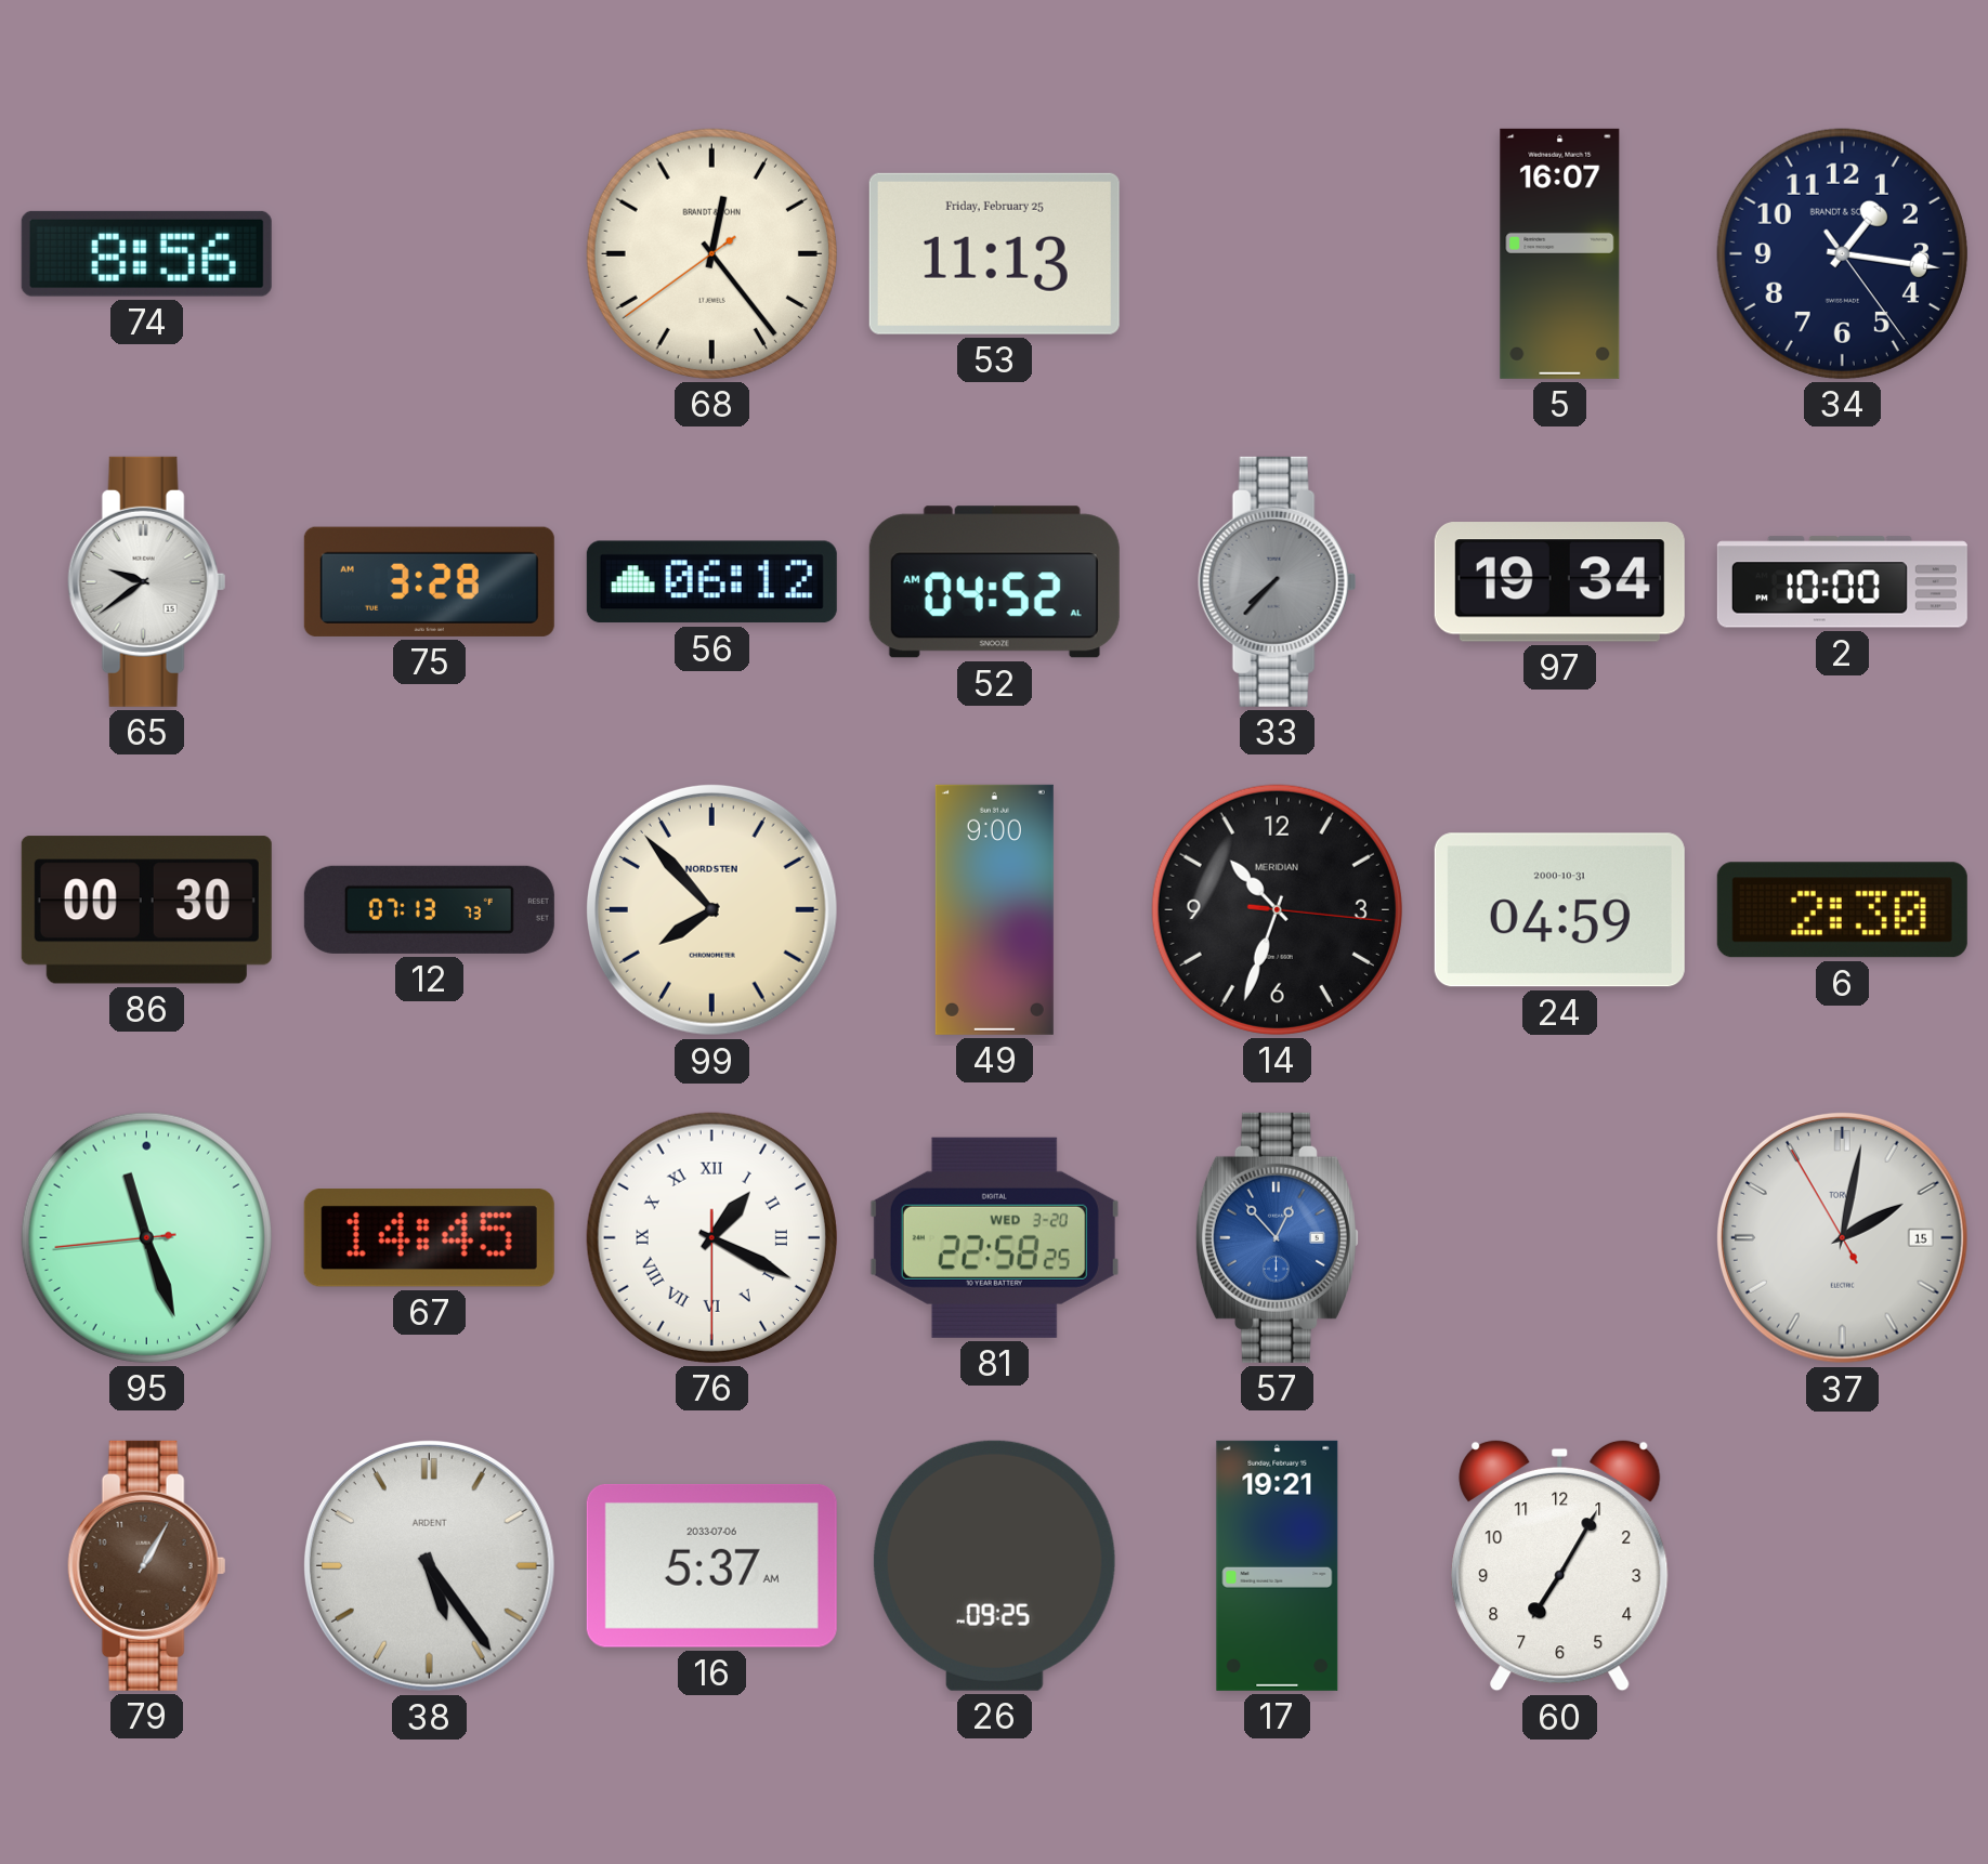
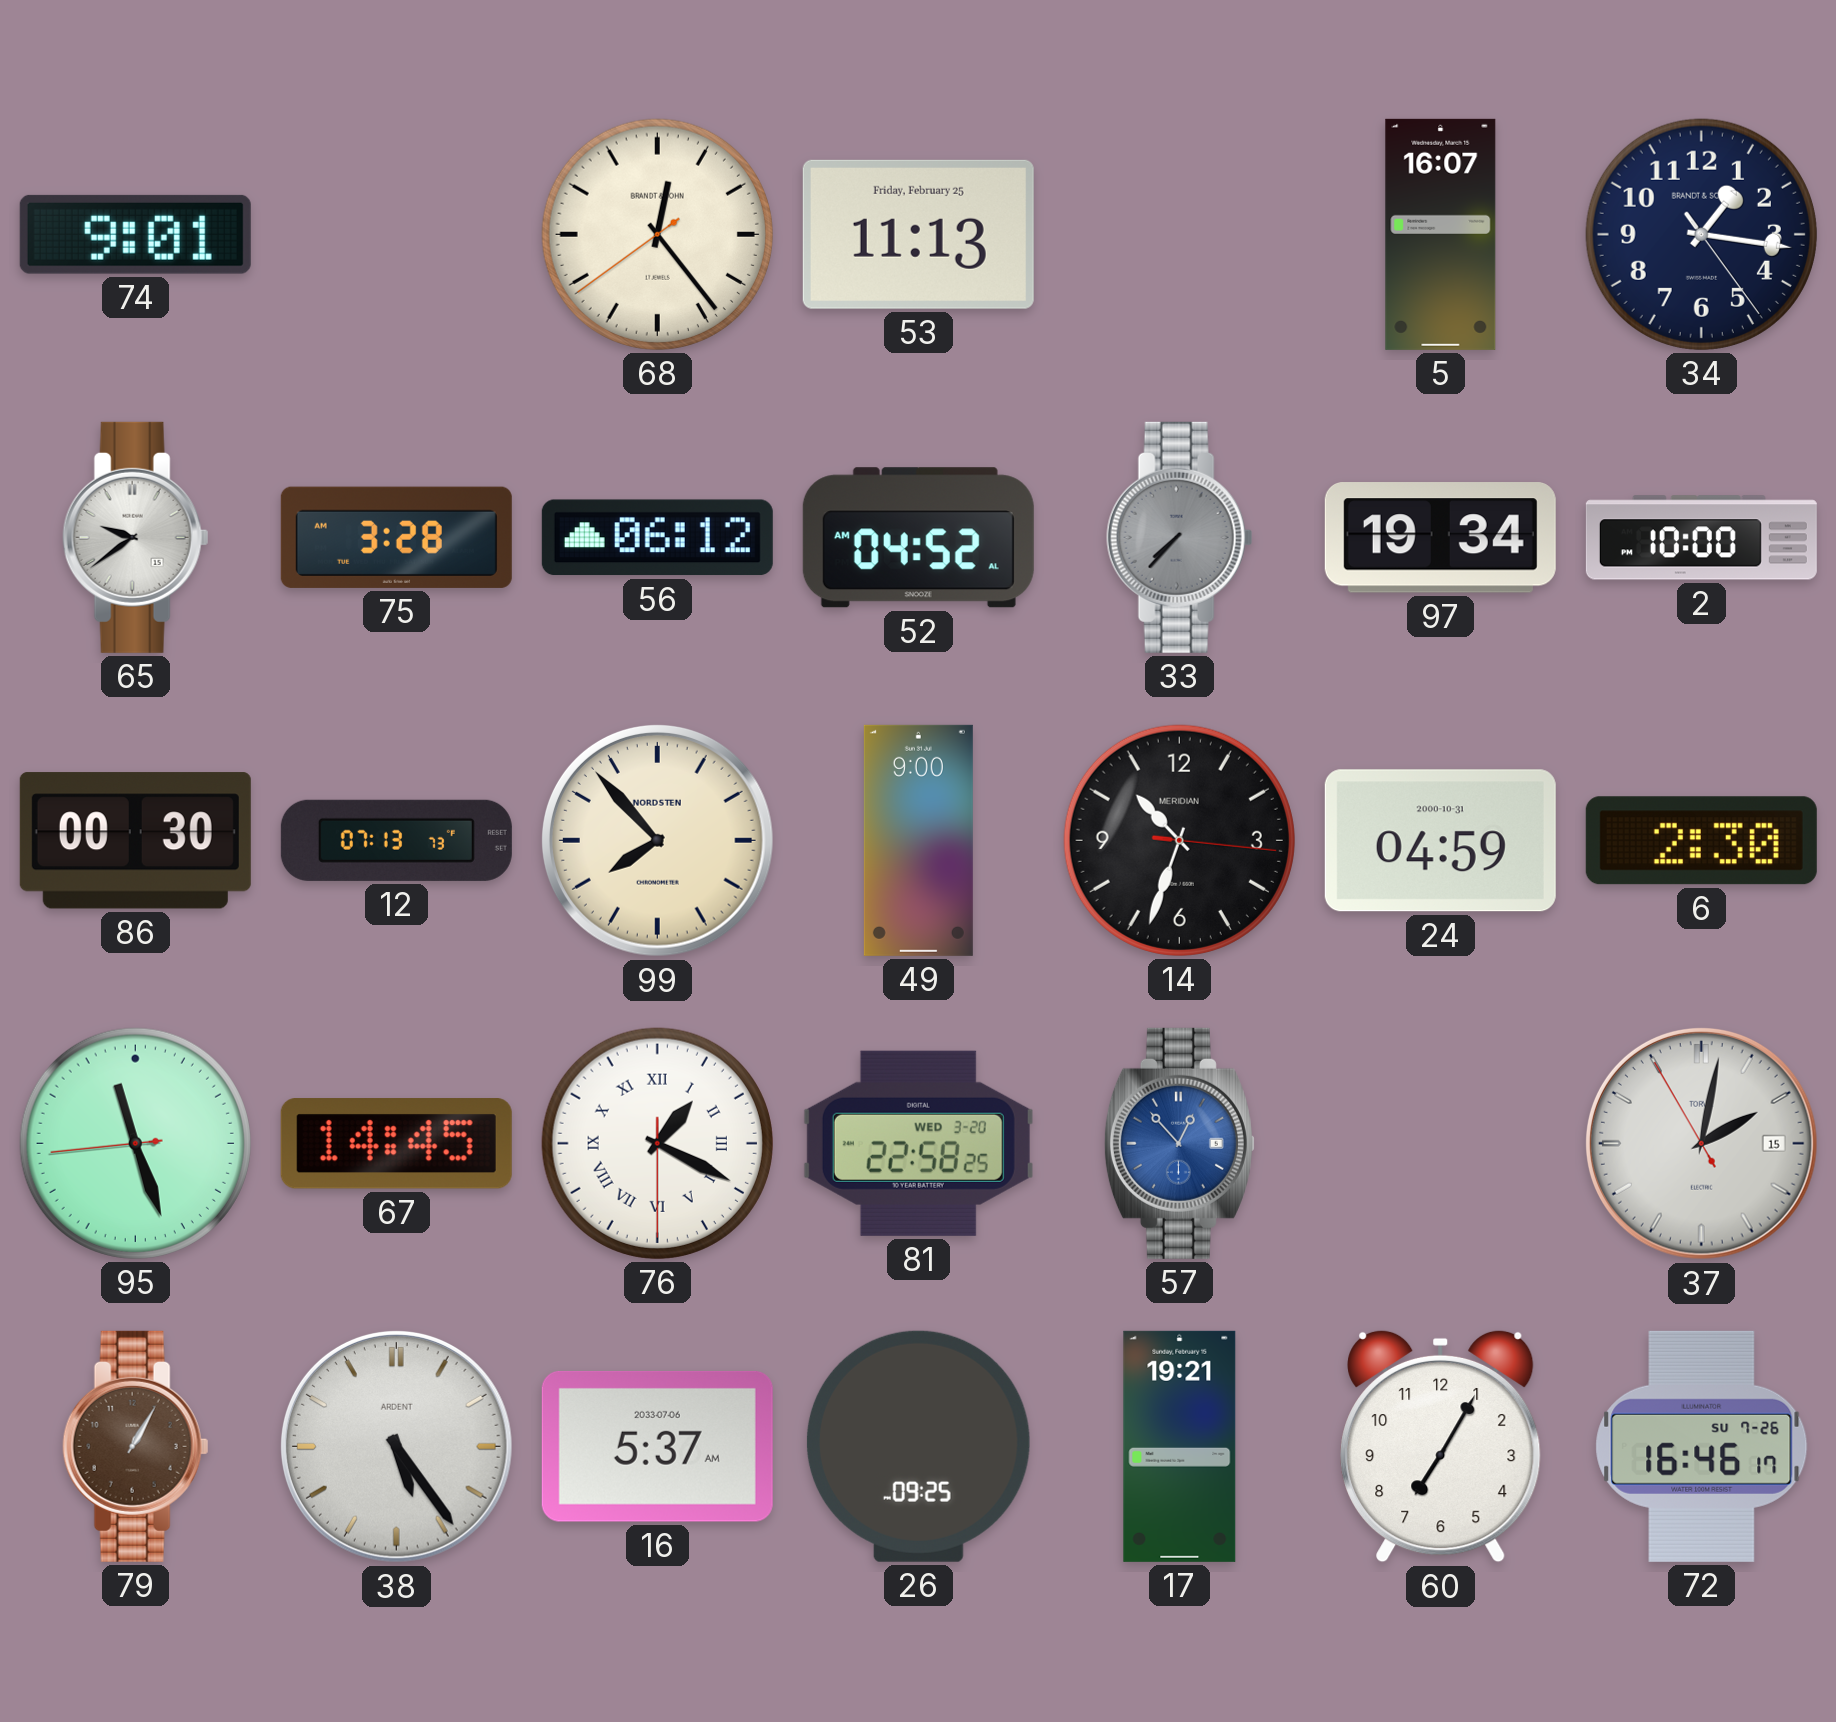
74: 8:56 -> 9:01
72: none -> 16:46
